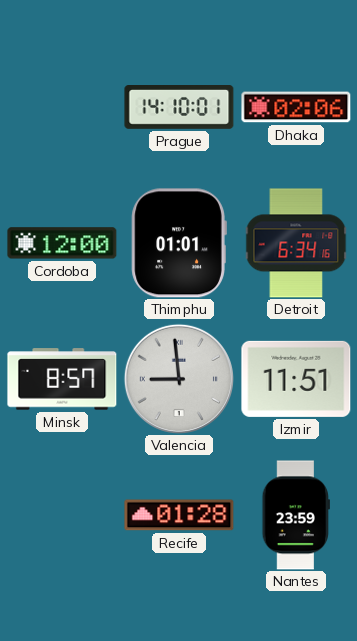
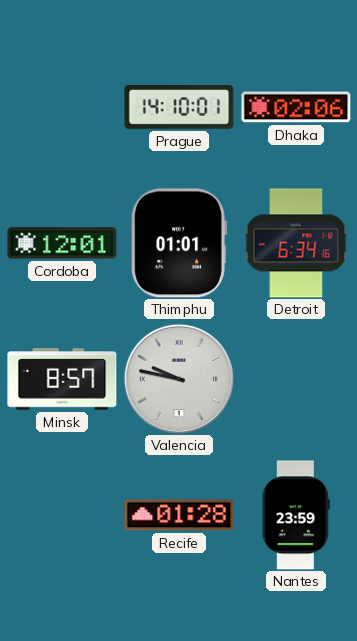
Cordoba: 12:00 -> 12:01
Valencia: 8:59 -> 9:47
Izmir: 11:51 -> none
